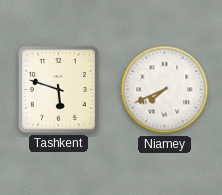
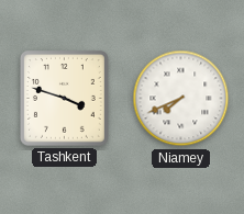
Tashkent: 5:48 -> 3:48
